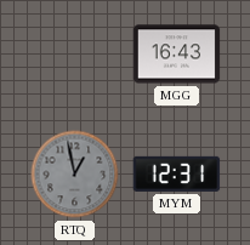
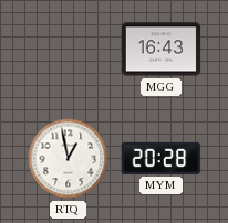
RTQ dial: grey -> white
MYM: 12:31 -> 20:28
